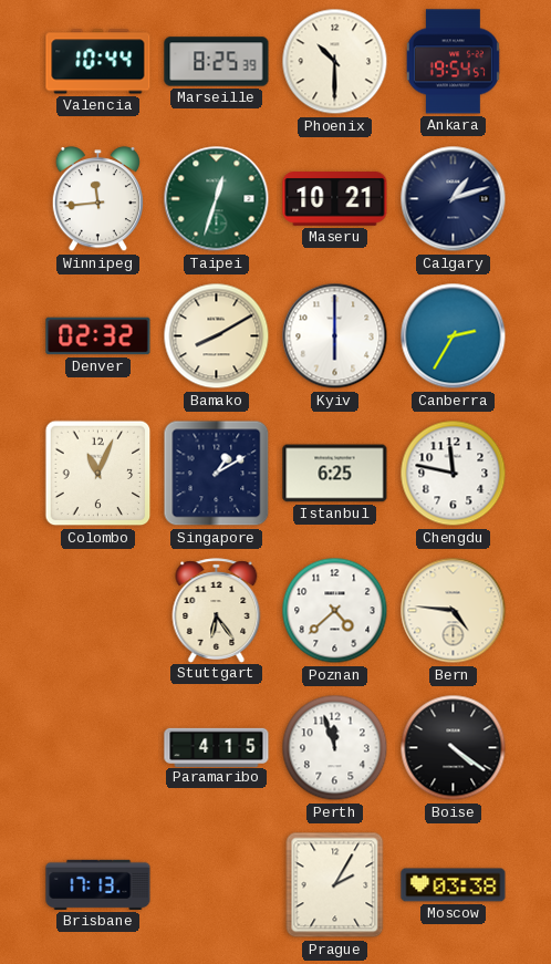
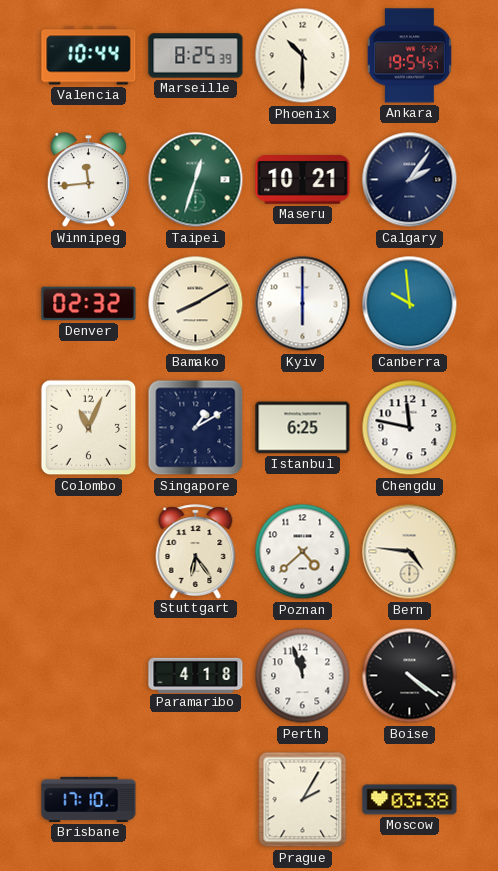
Calgary: 1:12 -> 2:06
Canberra: 2:35 -> 9:59
Paramaribo: 4:15 -> 4:18
Brisbane: 17:13 -> 17:10
